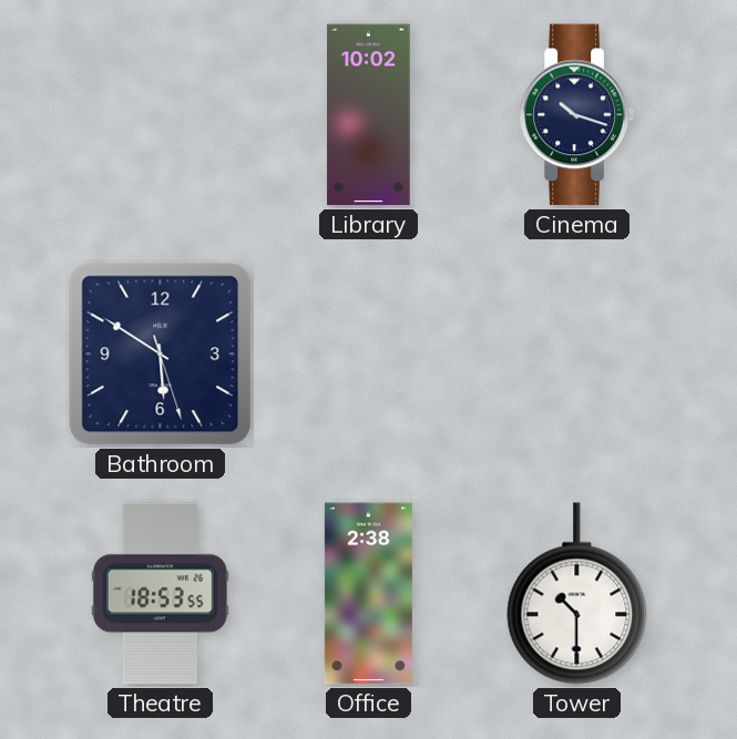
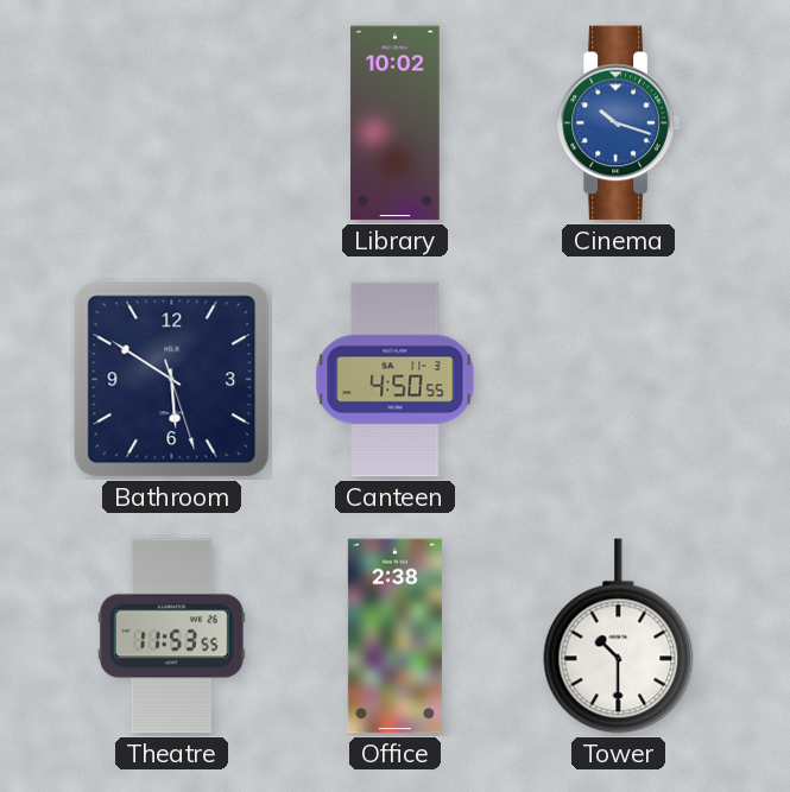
Cinema dial: navy -> blue
Canteen: none -> 4:50
Theatre: 18:53 -> 11:53
